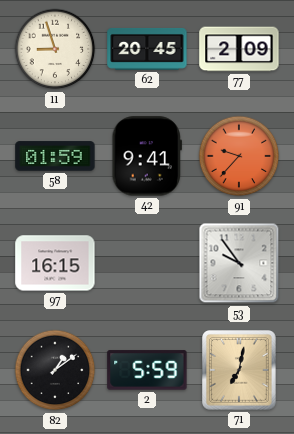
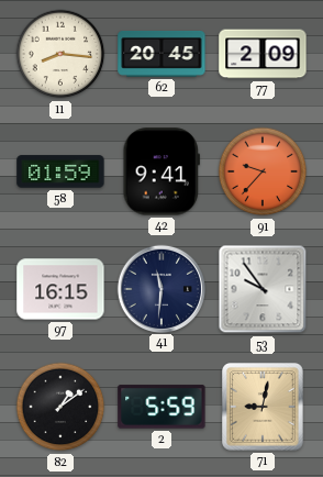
11: 8:57 -> 8:16
41: none -> 11:31
71: 7:02 -> 9:02
